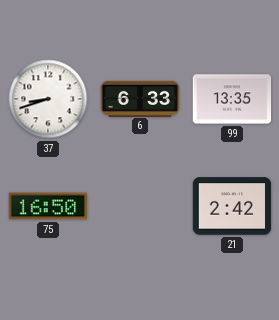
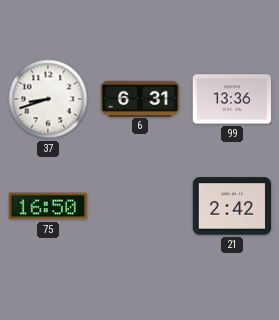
6: 6:33 -> 6:31
99: 13:35 -> 13:36
